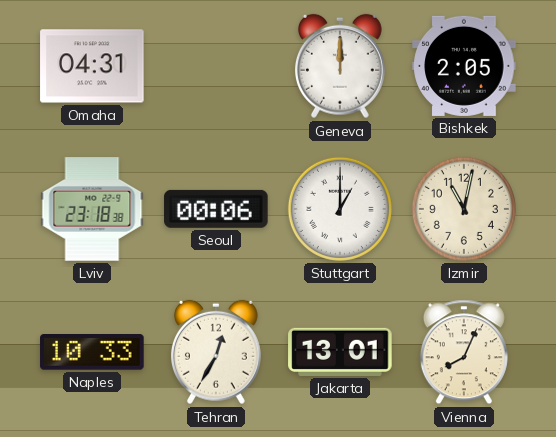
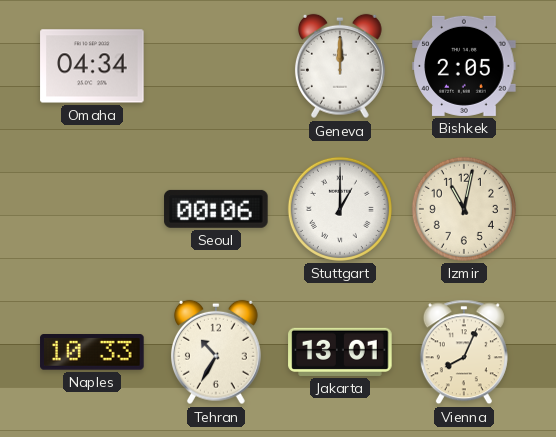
Omaha: 04:31 -> 04:34
Lviv: 23:18 -> none
Tehran: 12:35 -> 10:35
